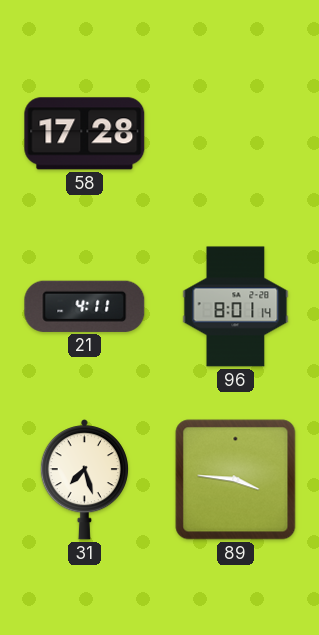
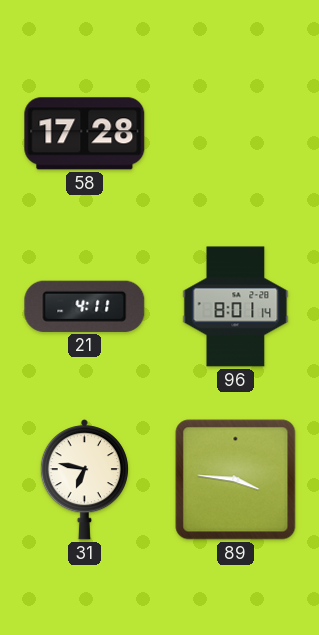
31: 7:27 -> 6:47
